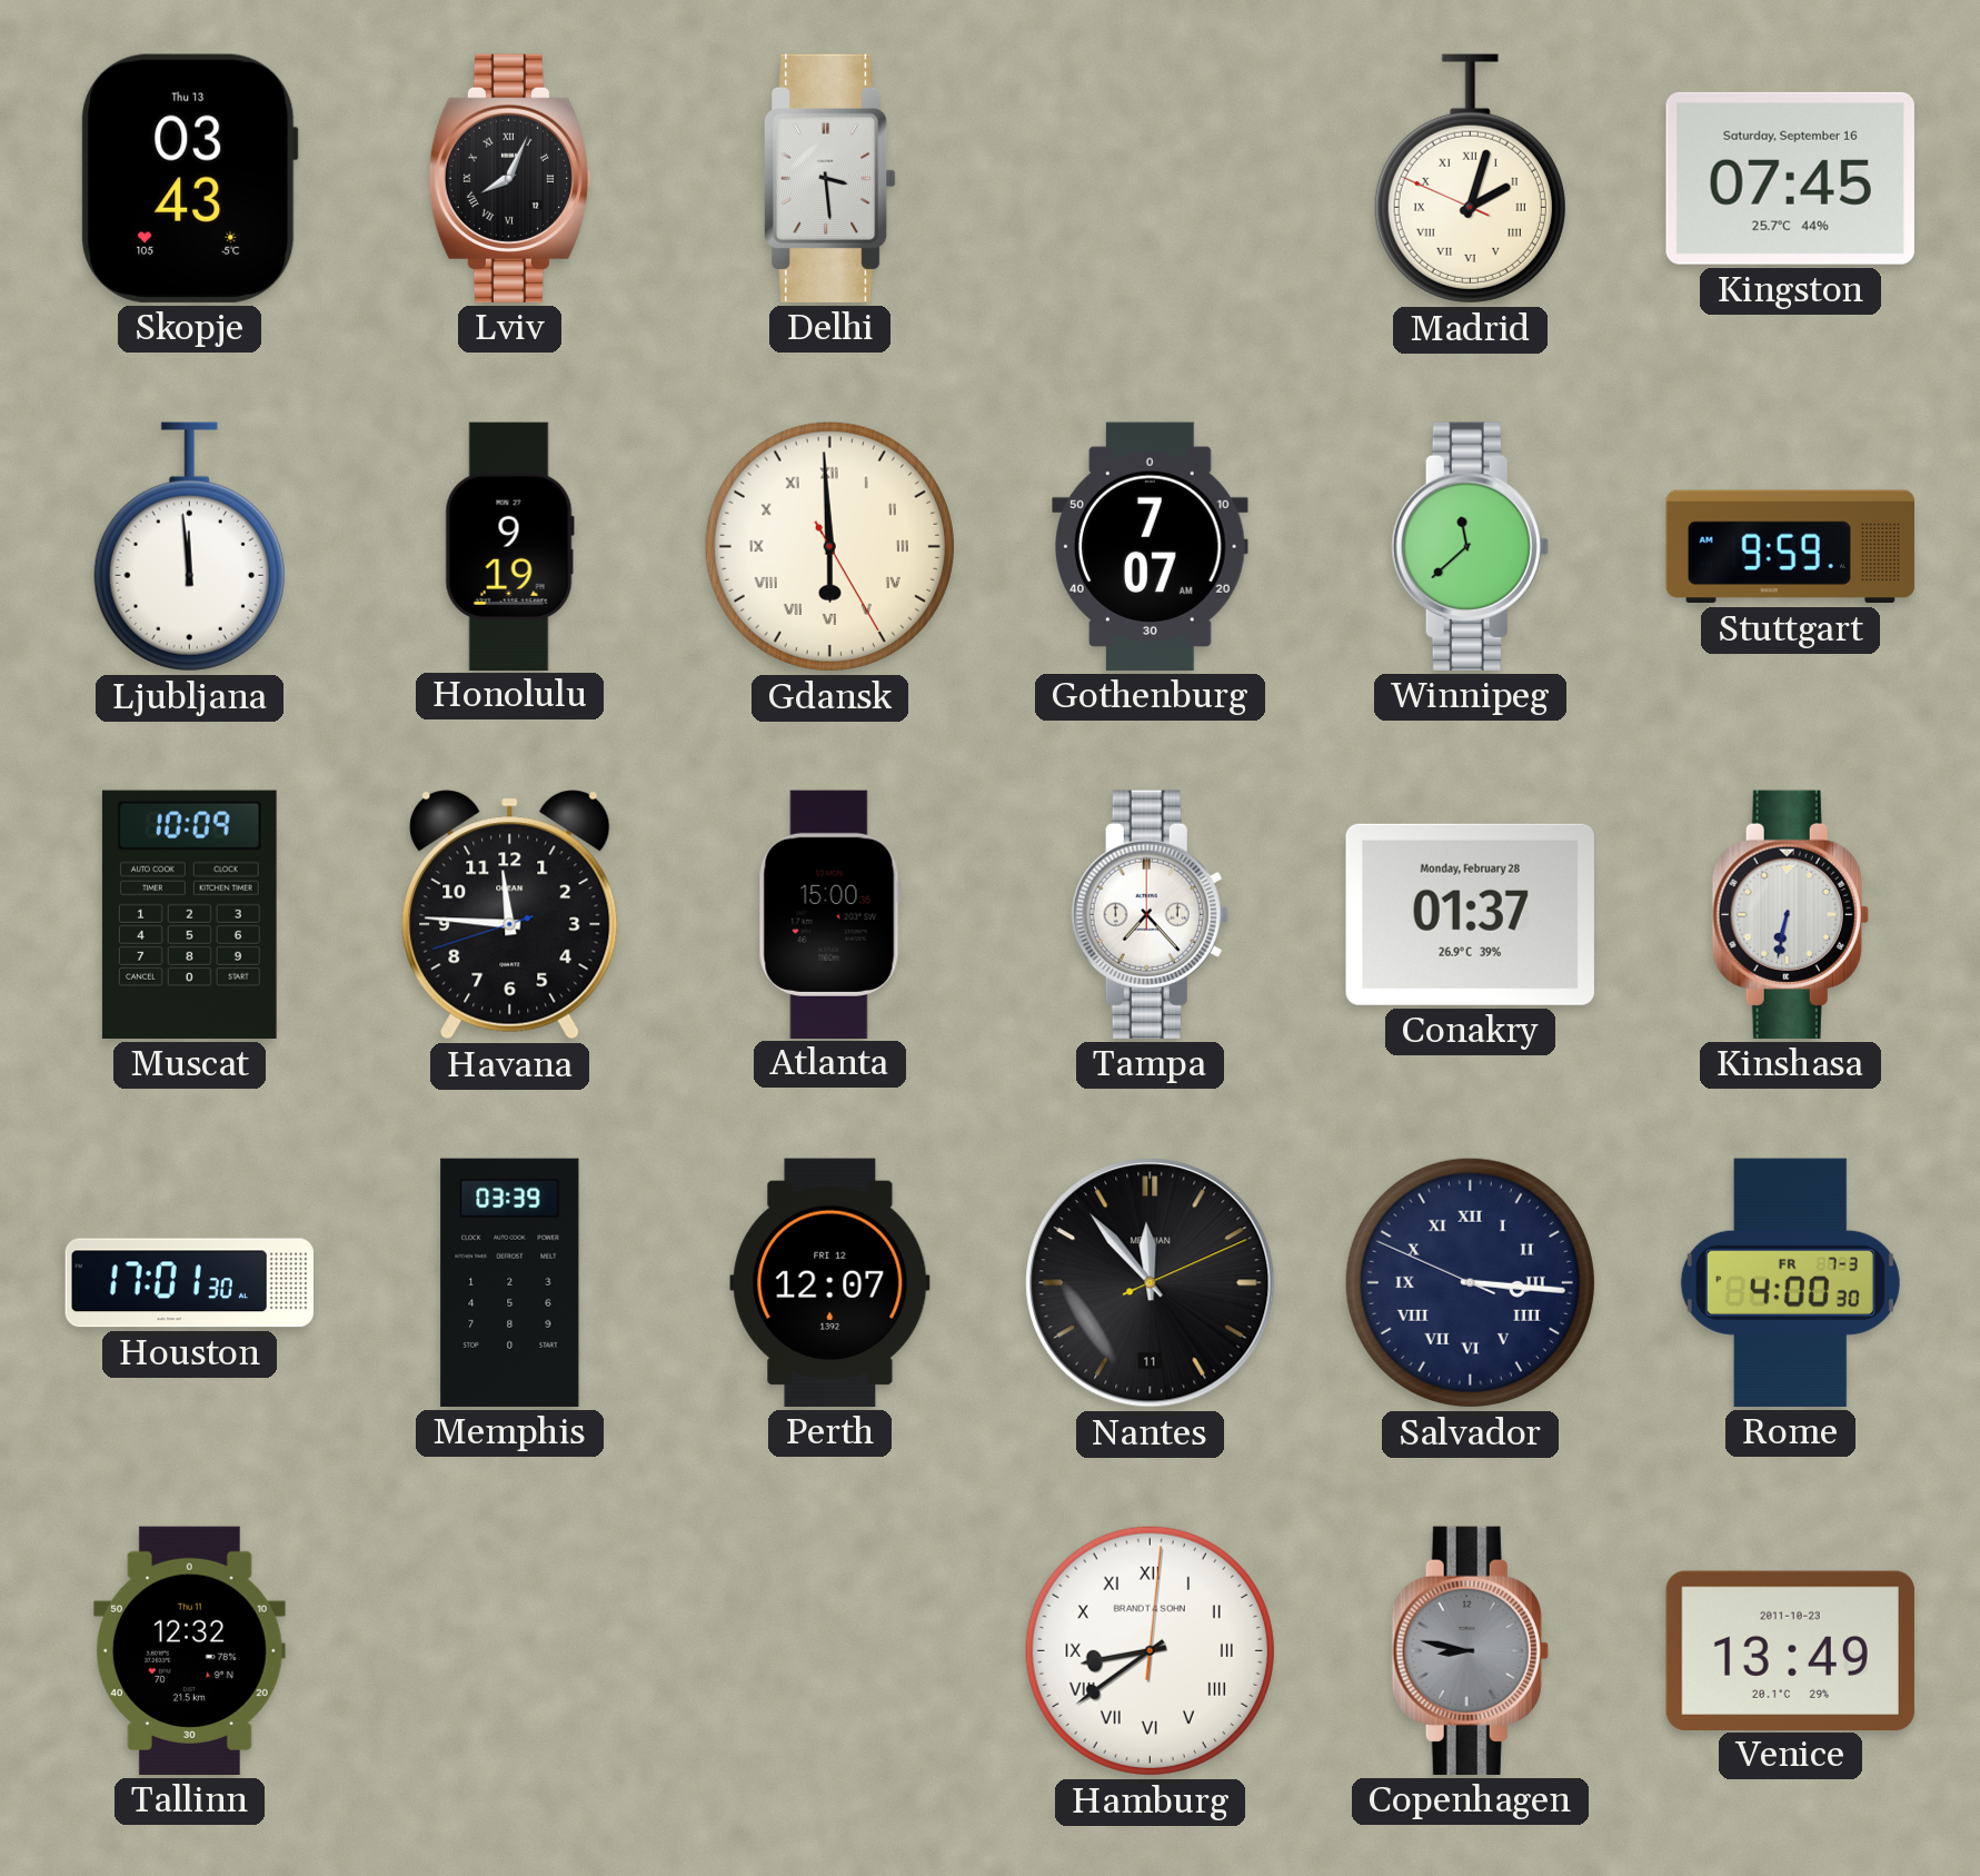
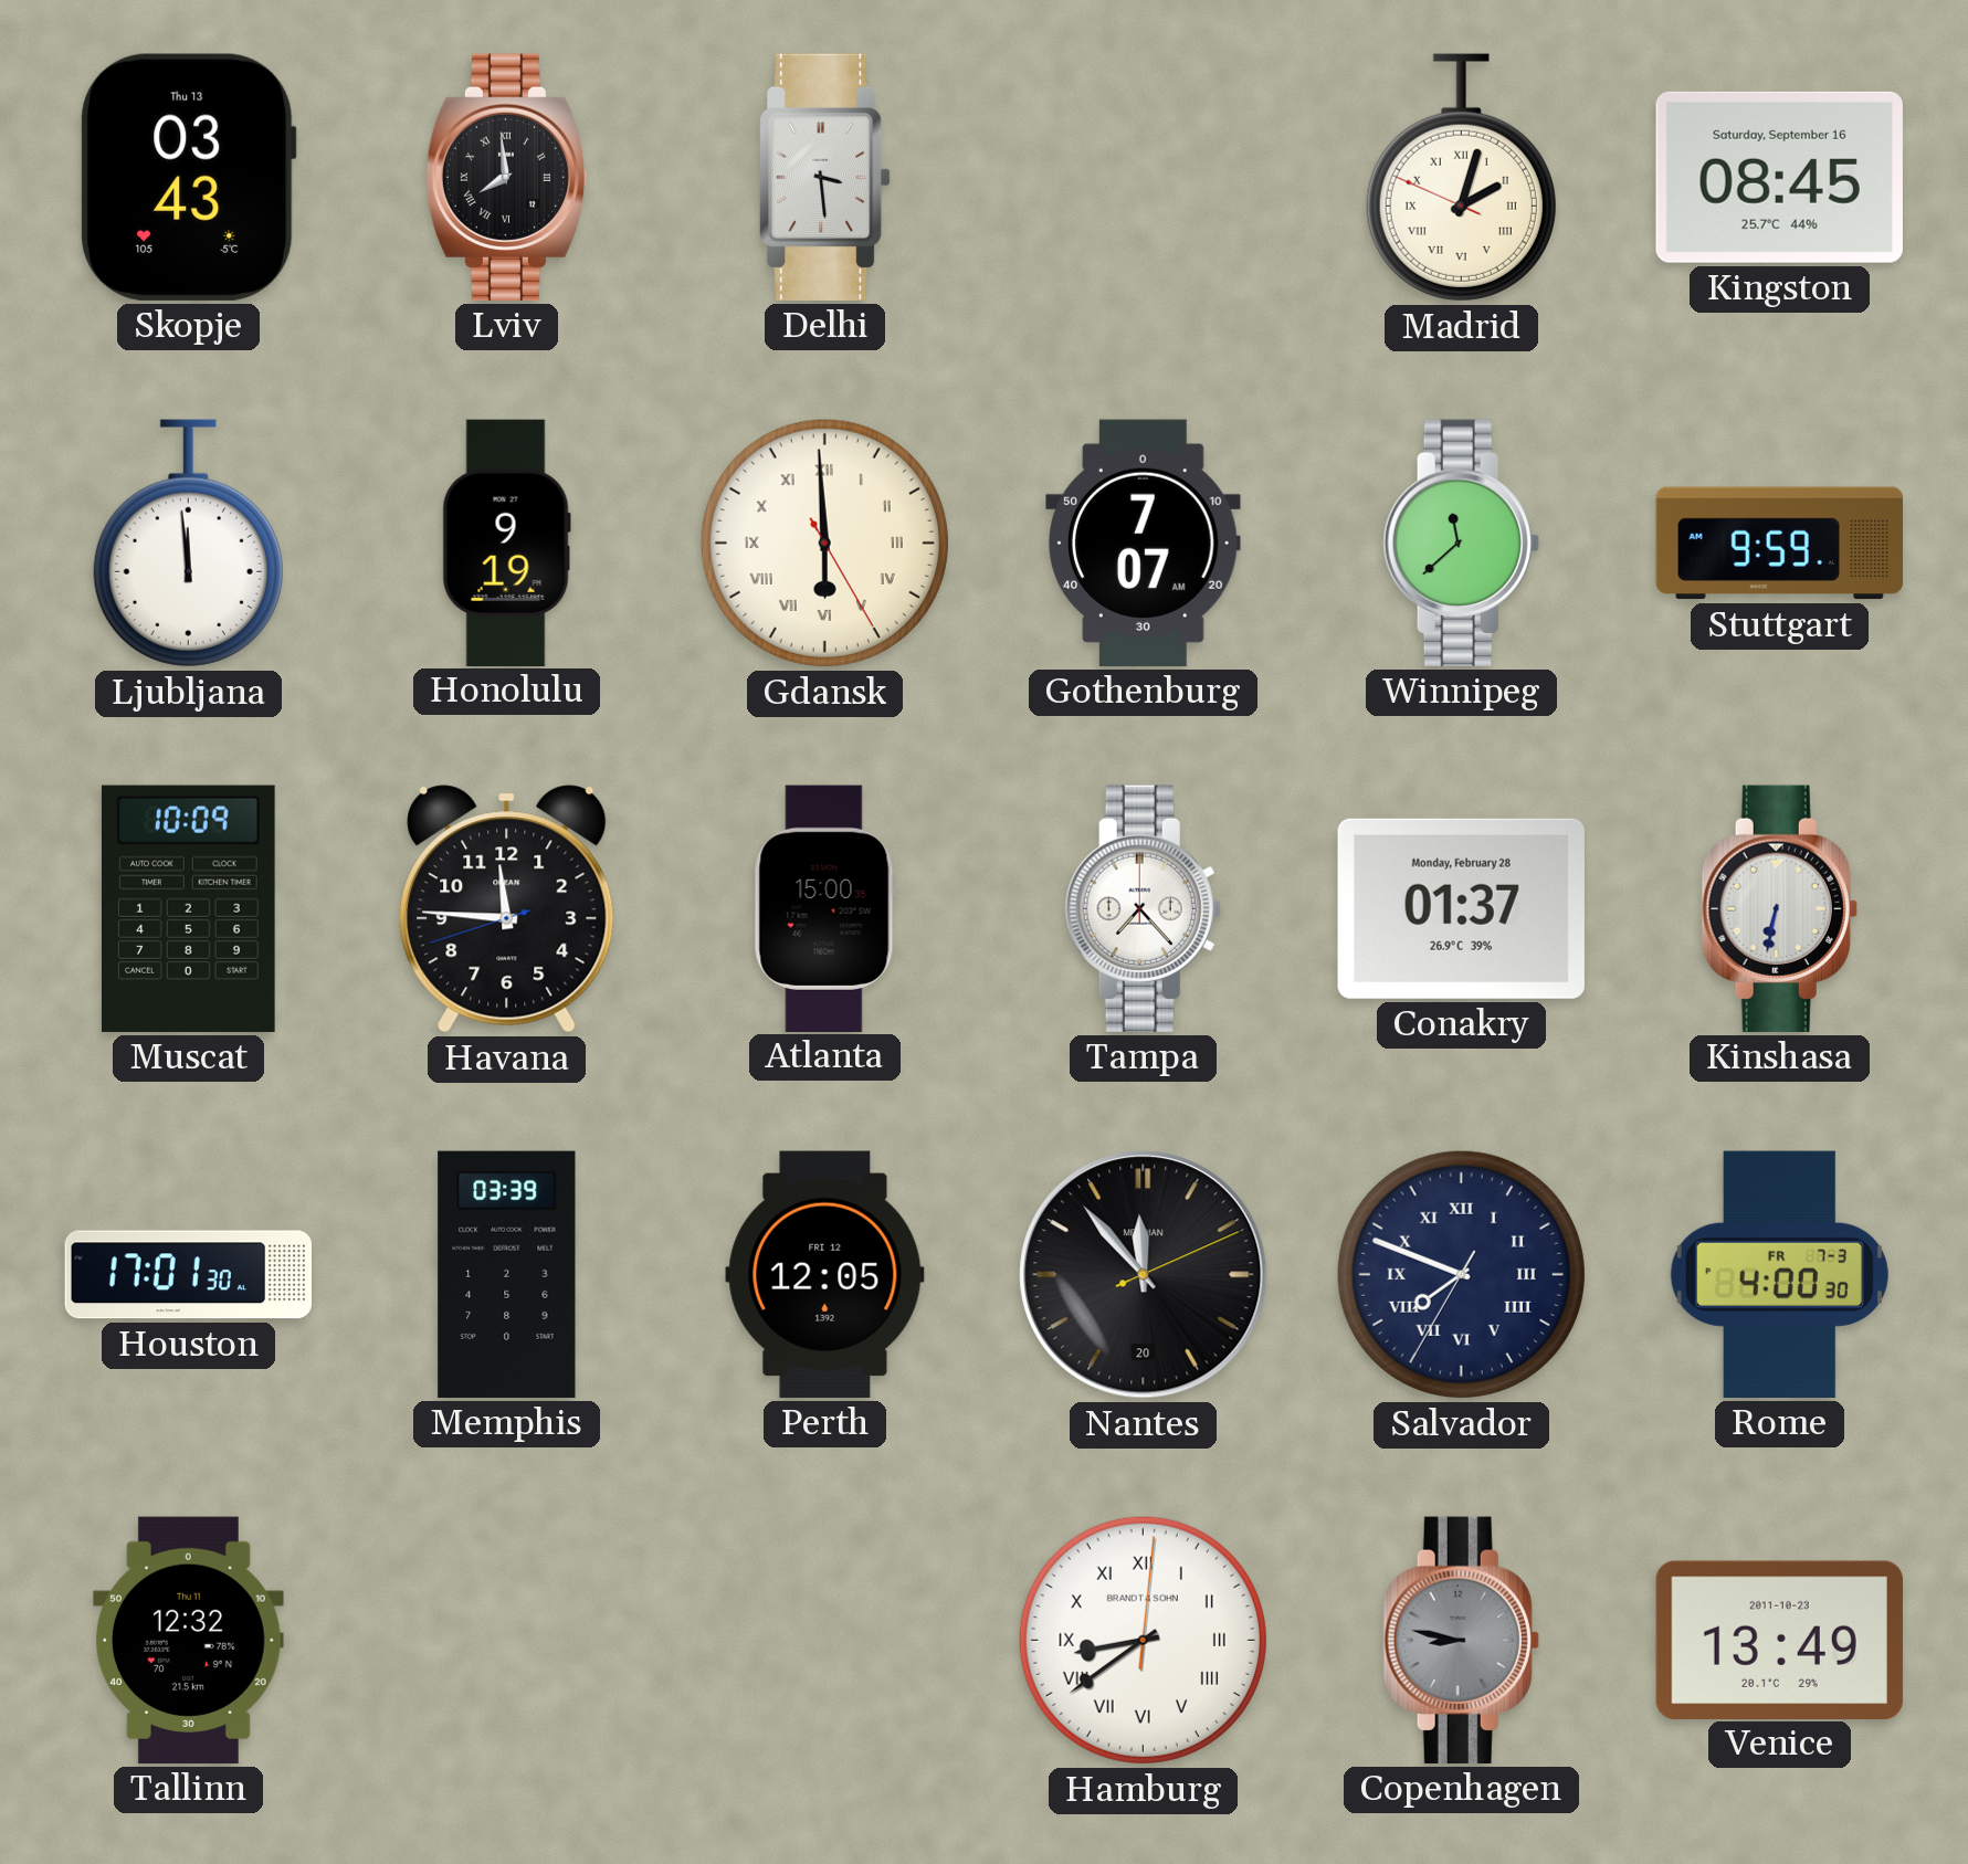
Lviv: 8:04 -> 7:59
Kingston: 07:45 -> 08:45
Perth: 12:07 -> 12:05
Nantes date: 11 -> 20
Salvador: 3:15 -> 7:48
